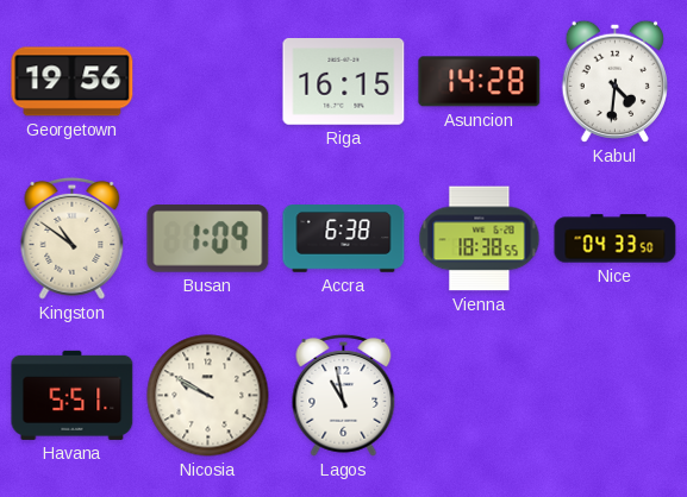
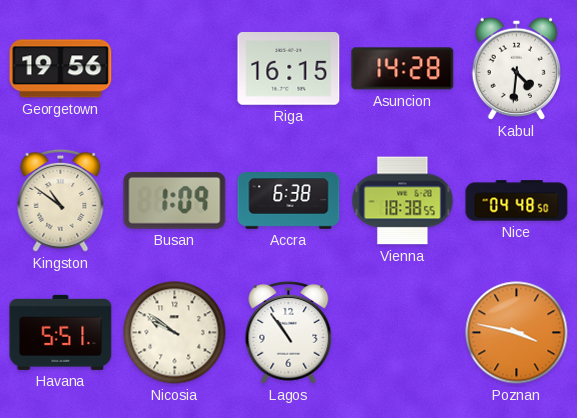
Nice: 04:33 -> 04:48
Nicosia: 9:50 -> 9:51
Lagos: 10:58 -> 10:54
Poznan: none -> 3:47
